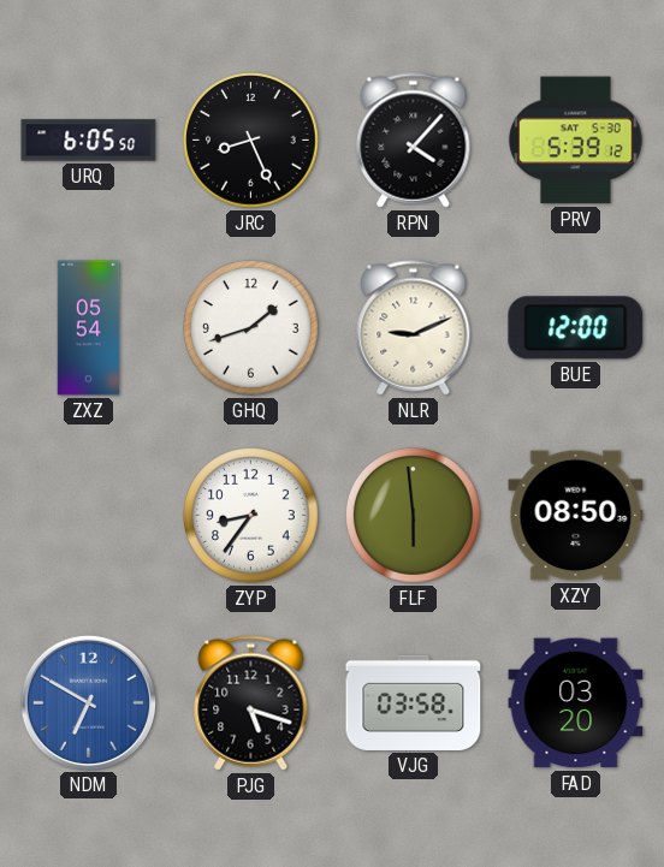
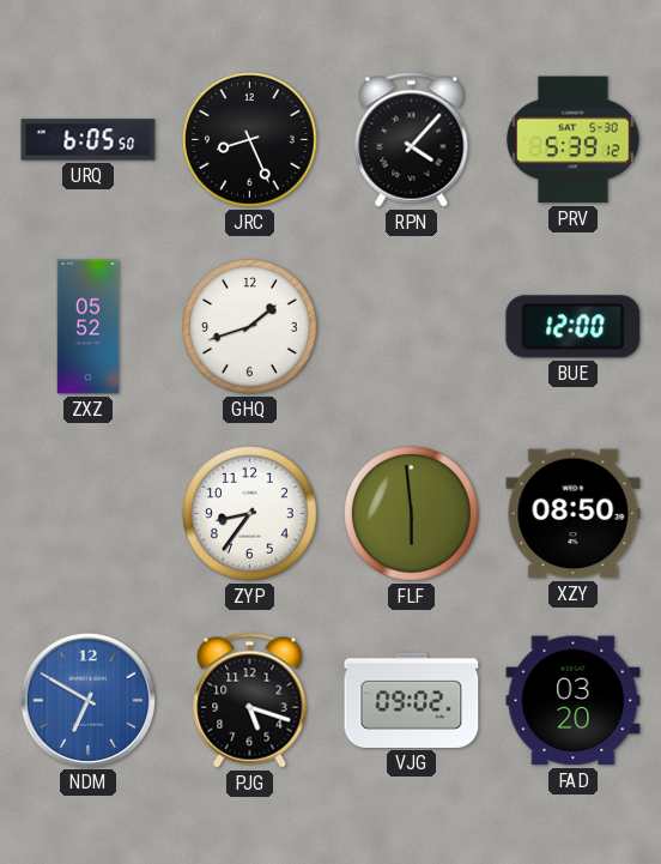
ZXZ: 05:54 -> 05:52
NLR: 9:11 -> none
VJG: 03:58 -> 09:02
